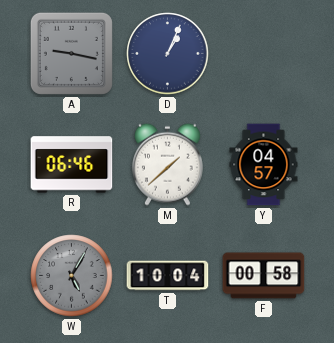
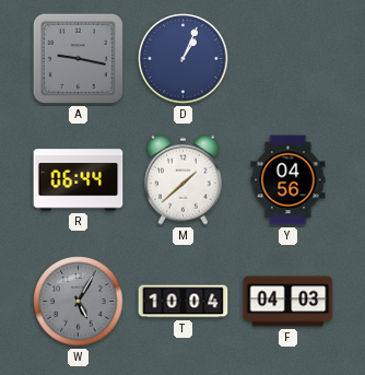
R: 06:46 -> 06:44
Y: 04:57 -> 04:56
F: 00:58 -> 04:03
